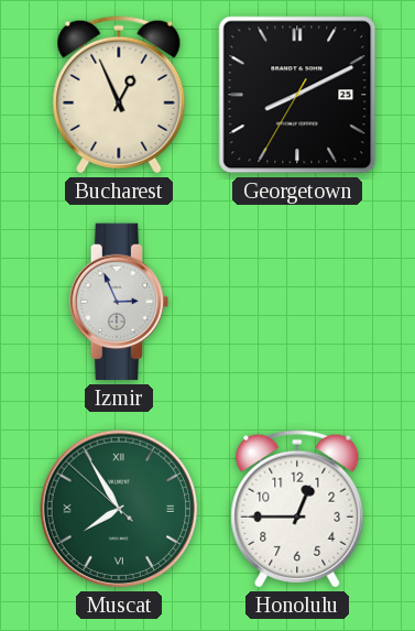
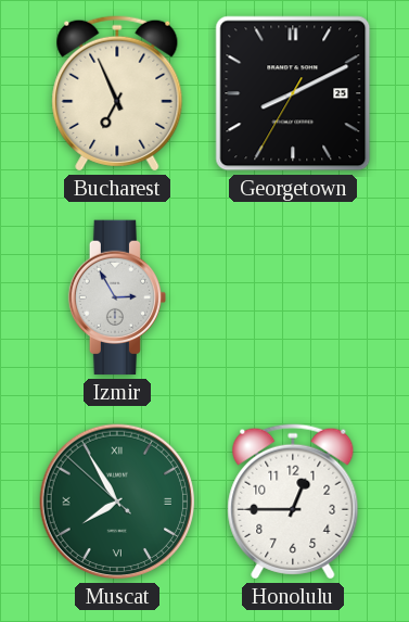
Bucharest: 12:56 -> 6:56
Izmir: 2:56 -> 2:55
